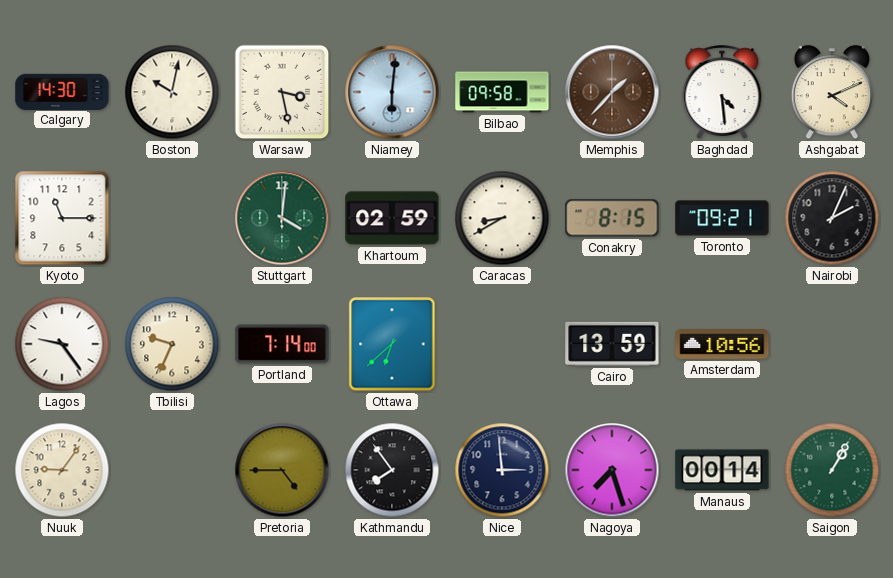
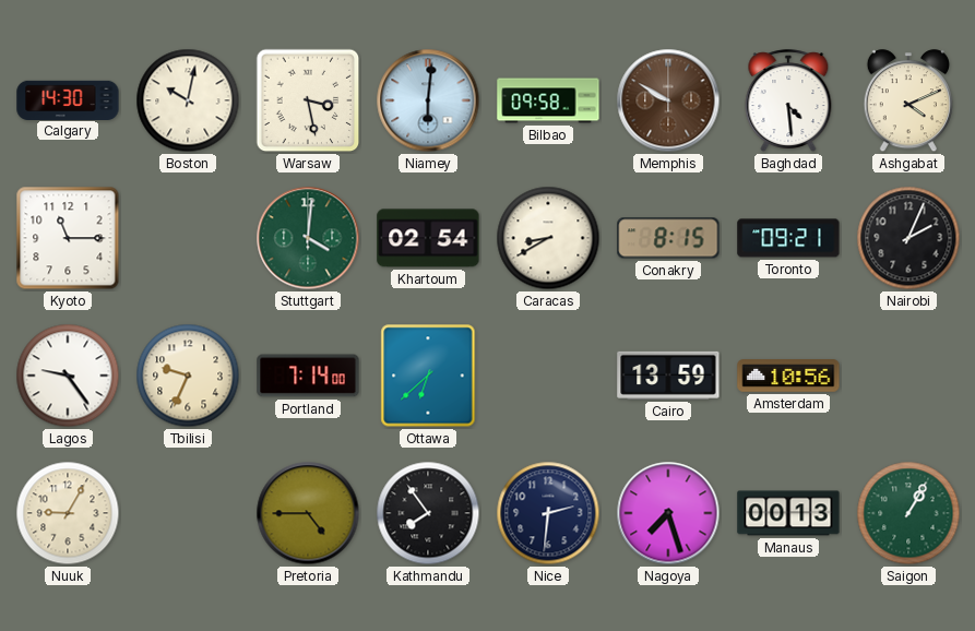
Memphis: 1:37 -> 9:50
Khartoum: 02:59 -> 02:54
Nuuk: 9:06 -> 9:05
Nice: 2:59 -> 2:31
Manaus: 00:14 -> 00:13
